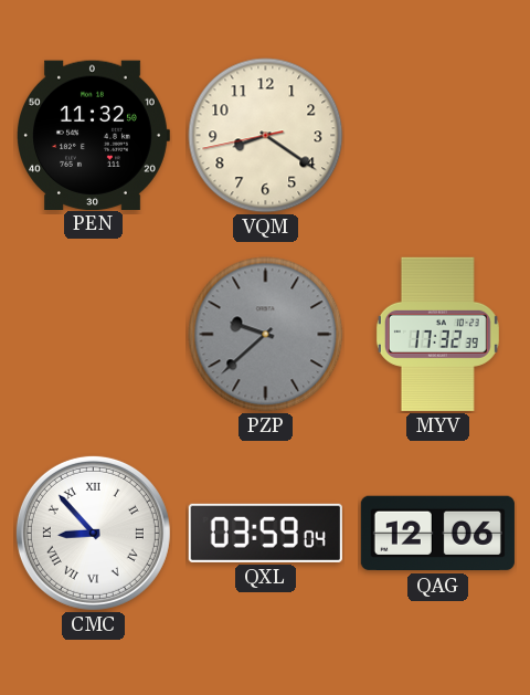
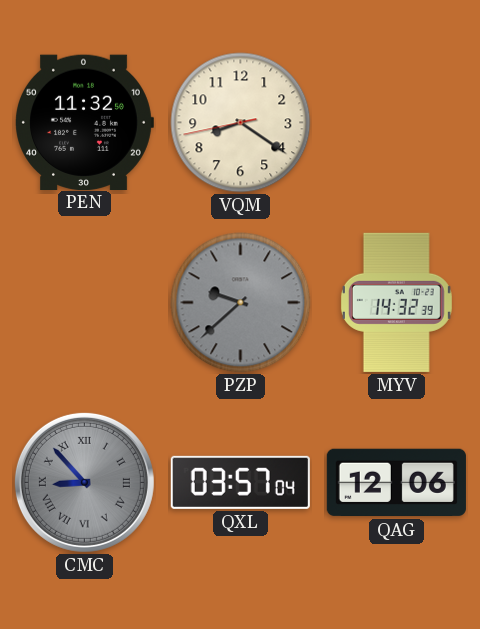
MYV: 17:32 -> 14:32
CMC dial: white -> grey
QXL: 03:59 -> 03:57
